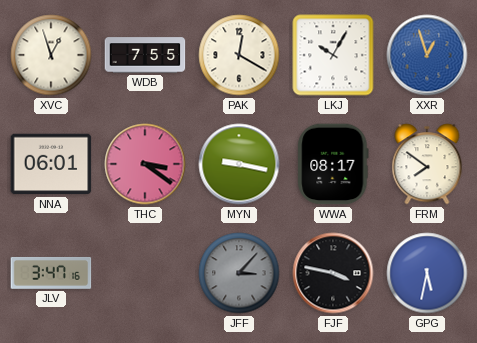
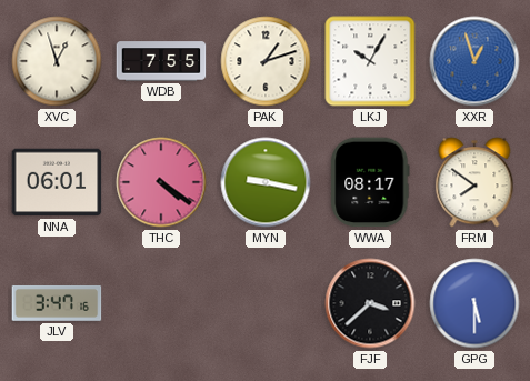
PAK: 12:20 -> 1:12
THC: 3:21 -> 4:21
JFF: 3:07 -> none
FJF: 3:47 -> 3:38
GPG: 5:32 -> 5:30
